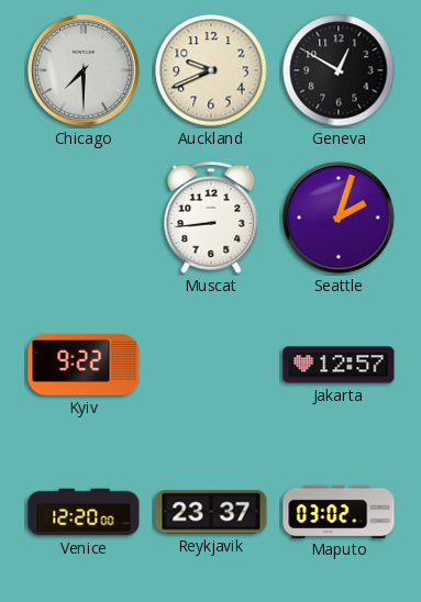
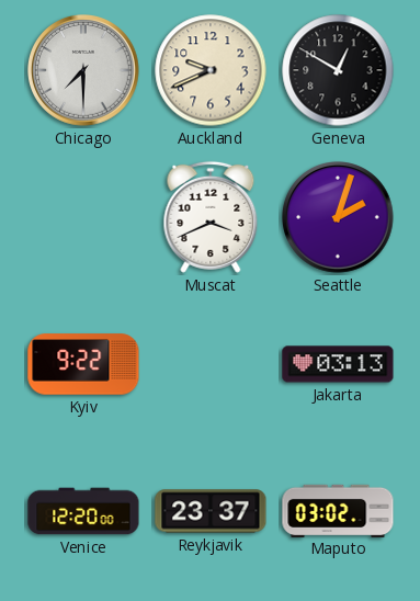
Muscat: 8:44 -> 3:41
Jakarta: 12:57 -> 03:13
